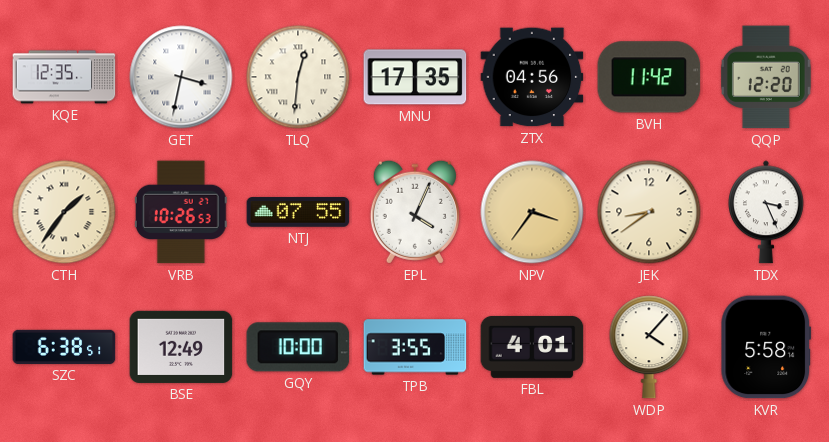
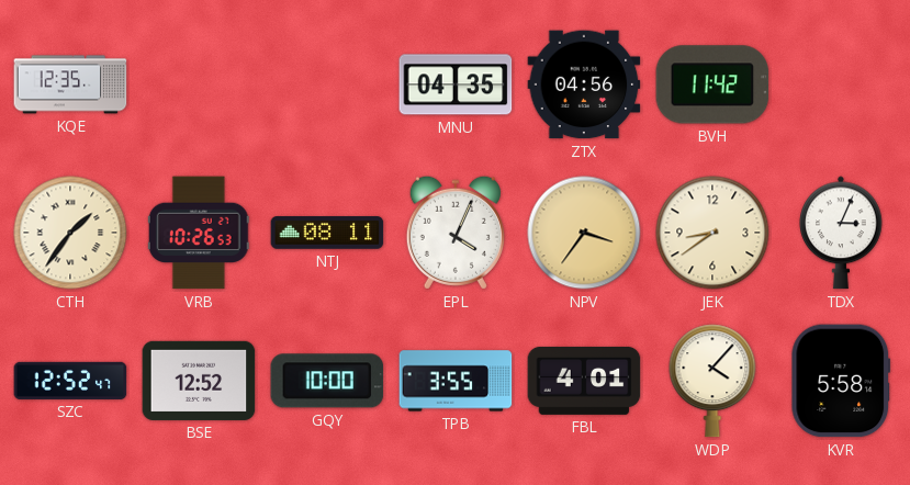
GET: 3:32 -> none
TLQ: 12:31 -> none
MNU: 17:35 -> 04:35
QQP: 12:20 -> none
NTJ: 07:55 -> 08:11
TDX: 3:26 -> 3:04
SZC: 6:38 -> 12:52
BSE: 12:49 -> 12:52
